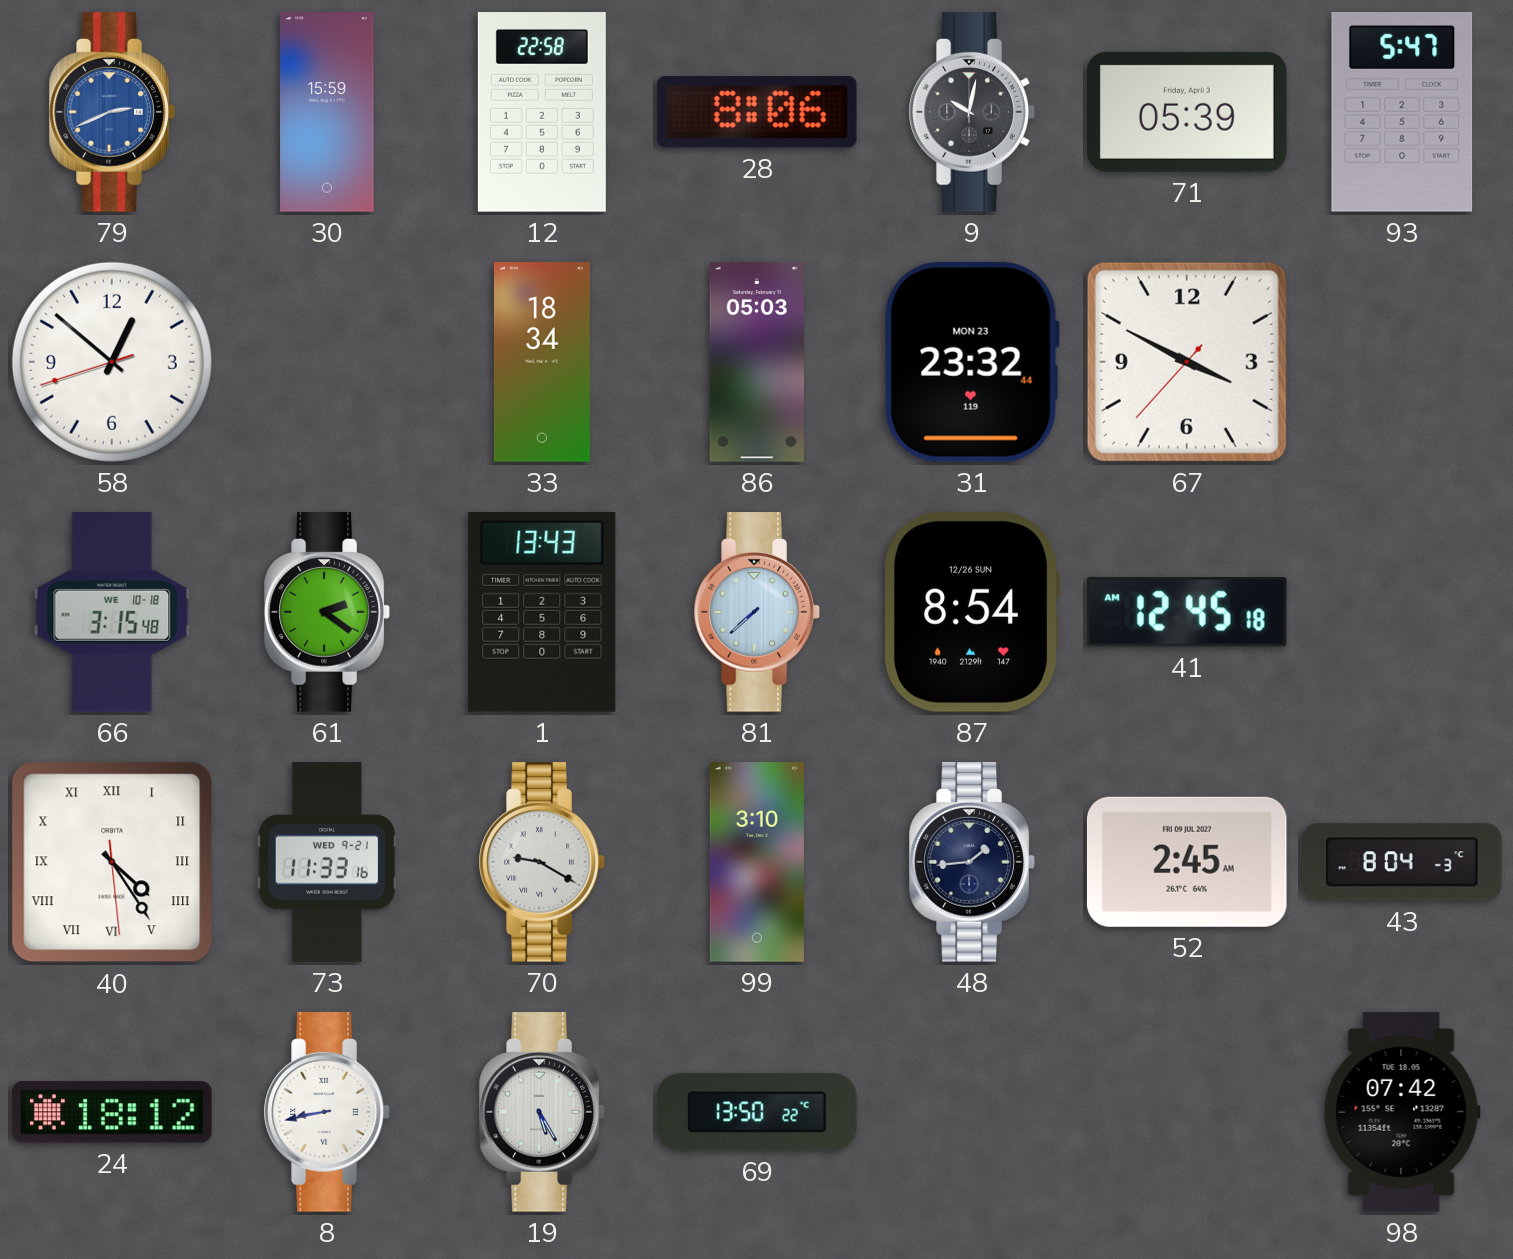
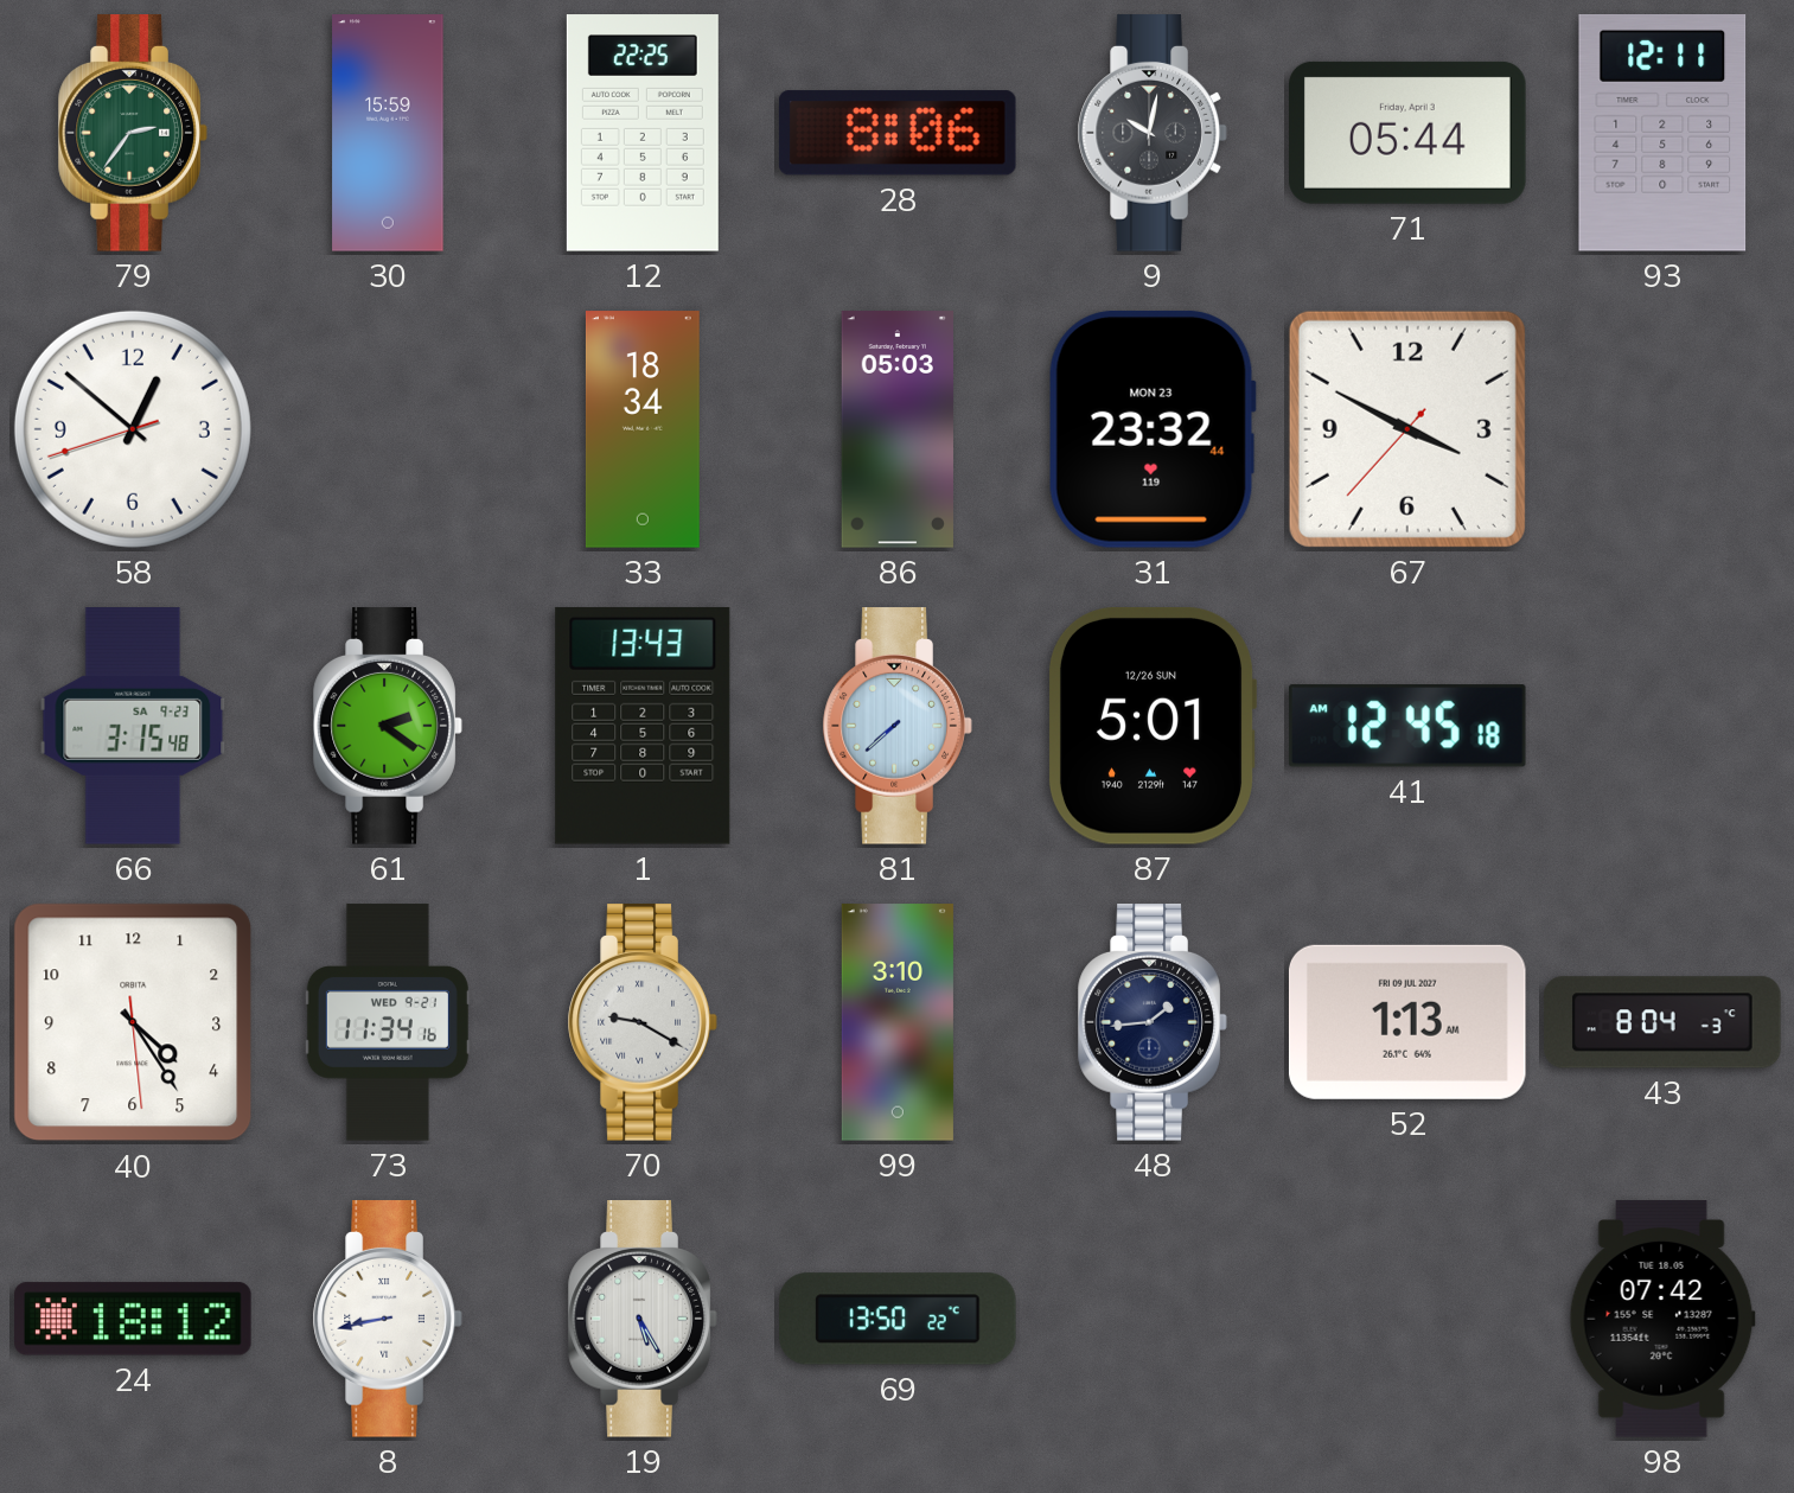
79: 2:41 -> 2:36
79 dial: blue -> green
12: 22:58 -> 22:25
71: 05:39 -> 05:44
93: 5:47 -> 12:11
66 date: WE 10-18 -> SA 9-23
87: 8:54 -> 5:01
40 numerals: Roman -> Arabic
73: 11:33 -> 11:34
52: 2:45 -> 1:13
